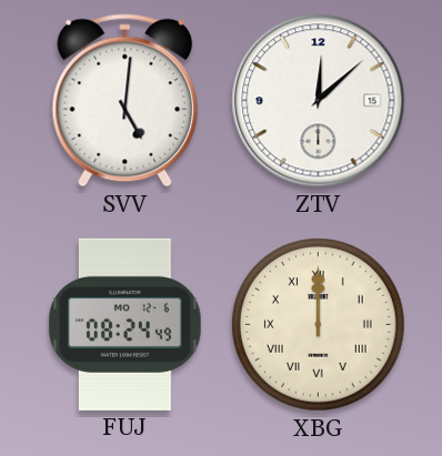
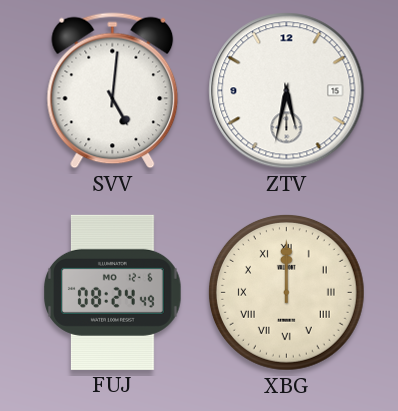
ZTV: 12:08 -> 5:32
